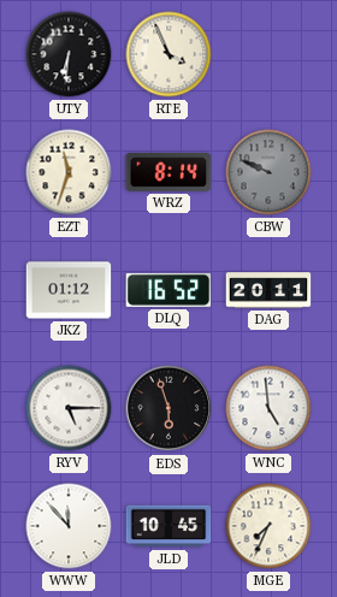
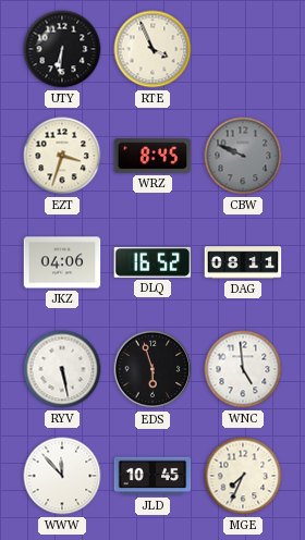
EZT: 11:33 -> 3:33
WRZ: 8:14 -> 8:45
JKZ: 01:12 -> 04:06
DAG: 20:11 -> 08:11
RYV: 5:15 -> 5:28
